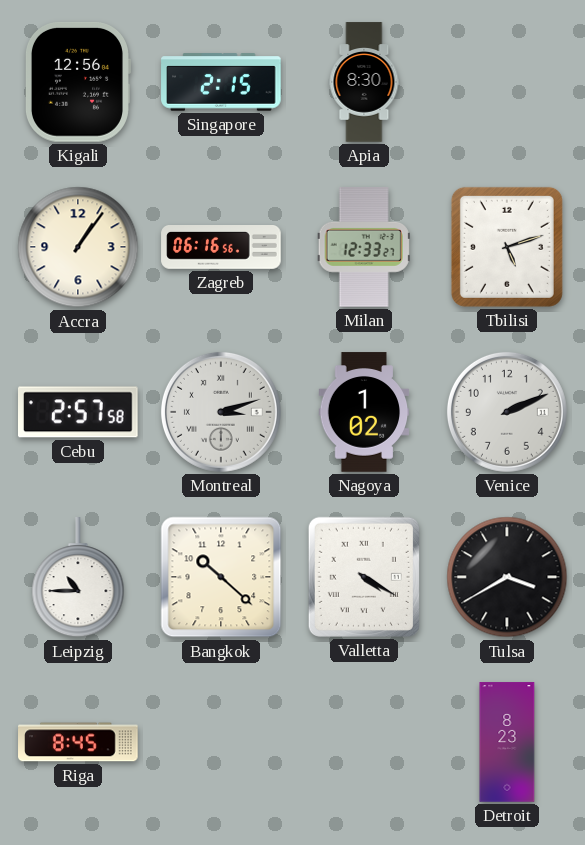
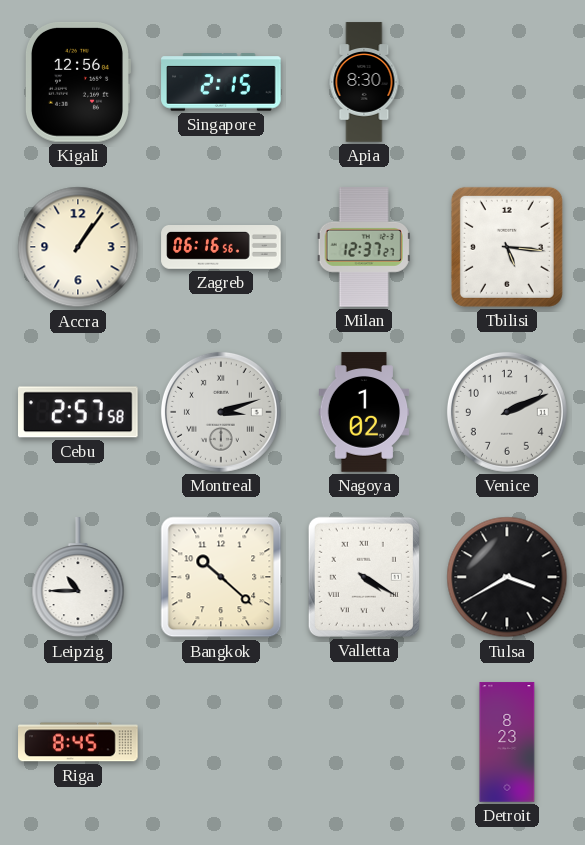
Milan: 12:33 -> 12:37
Tbilisi: 5:12 -> 5:16
